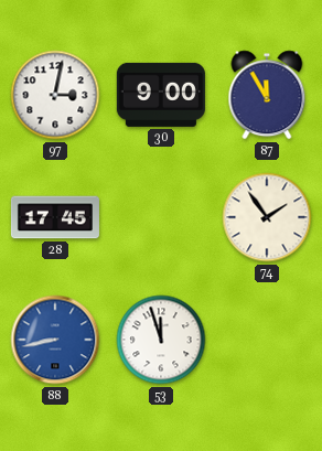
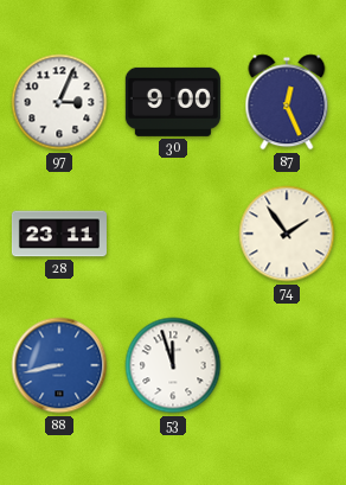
97: 3:02 -> 3:04
87: 11:55 -> 12:26
28: 17:45 -> 23:11
